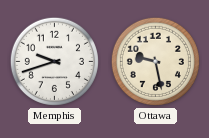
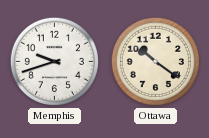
Ottawa: 9:28 -> 10:21
